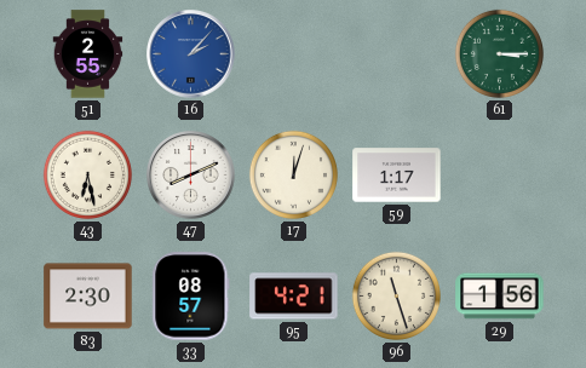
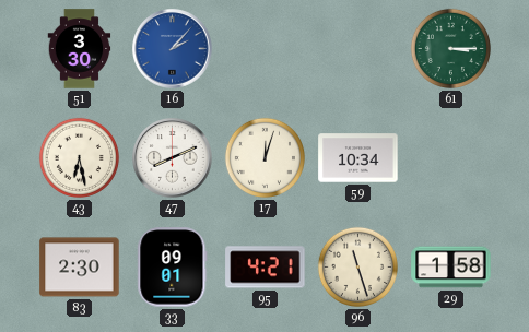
51: 2:55 -> 3:30
59: 1:17 -> 10:34
33: 08:57 -> 09:01
29: 1:56 -> 1:58
